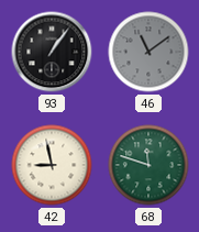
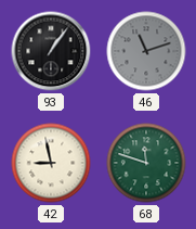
46: 11:09 -> 11:12
